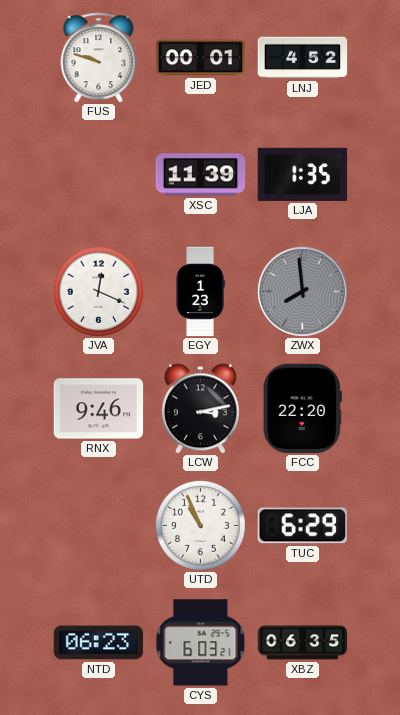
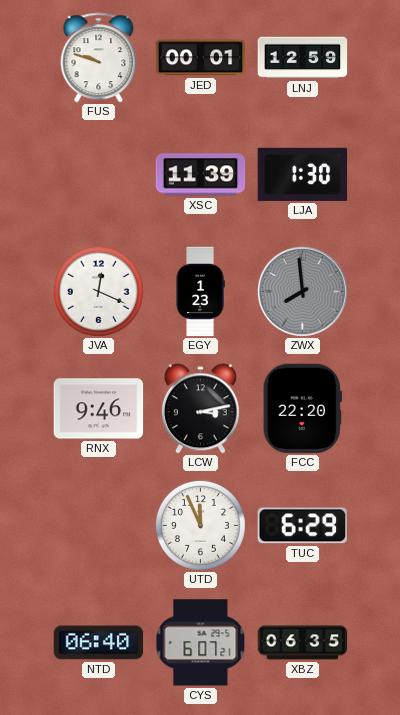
LNJ: 4:52 -> 12:59
LJA: 1:35 -> 1:30
UTD: 10:56 -> 11:56
NTD: 06:23 -> 06:40
CYS: 6:03 -> 6:07
